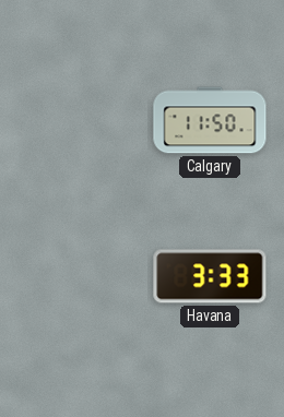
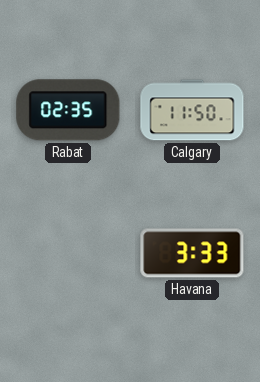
Rabat: none -> 02:35
